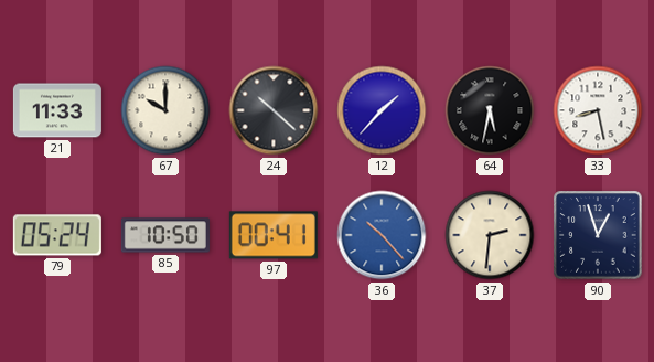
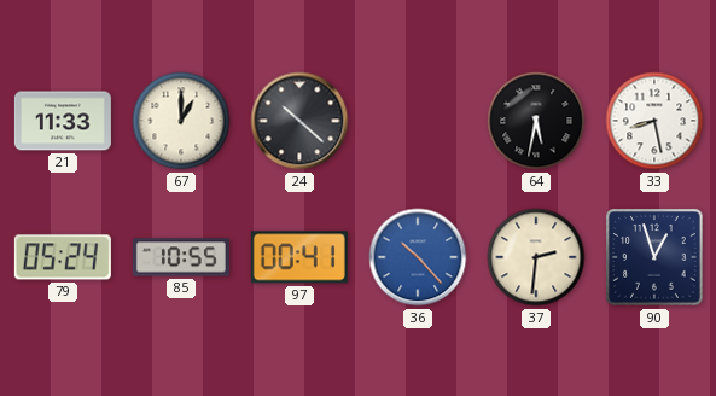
67: 10:00 -> 1:00
12: 1:37 -> none
85: 10:50 -> 10:55
